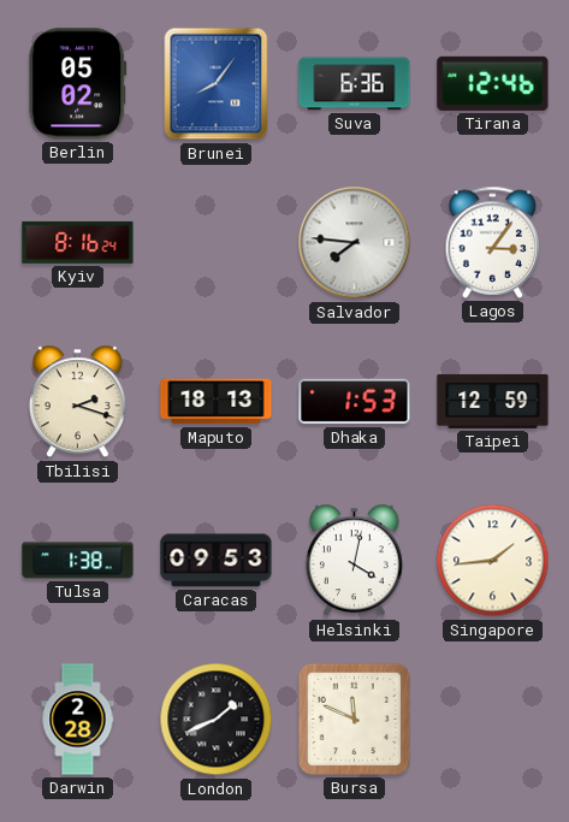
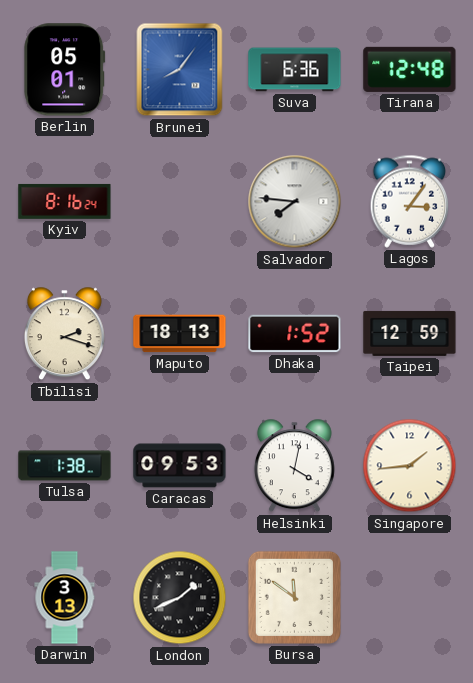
Berlin: 05:02 -> 05:01
Tirana: 12:46 -> 12:48
Dhaka: 1:53 -> 1:52
Darwin: 2:28 -> 3:13
Bursa: 11:49 -> 11:51
